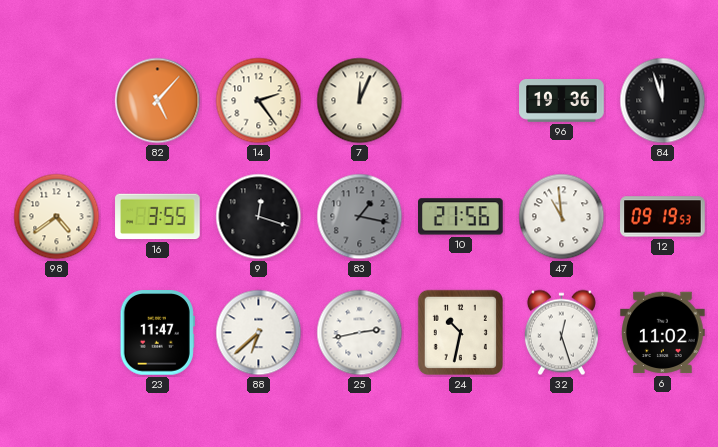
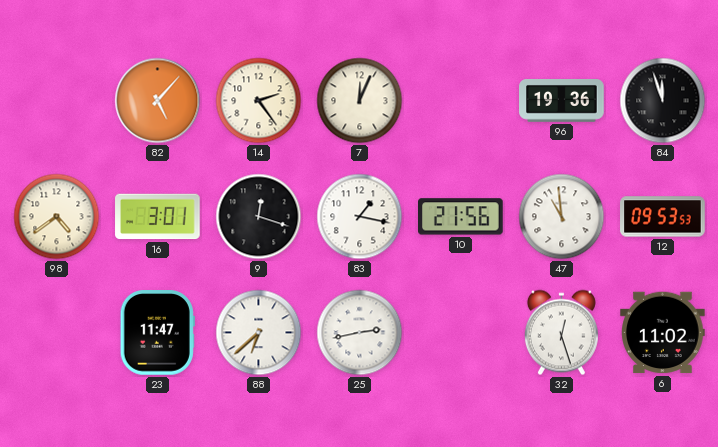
16: 3:55 -> 3:01
83 dial: grey -> white
12: 09:19 -> 09:53
24: 10:32 -> none
